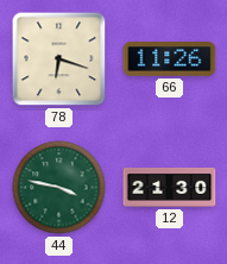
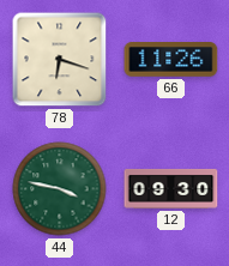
12: 21:30 -> 09:30
